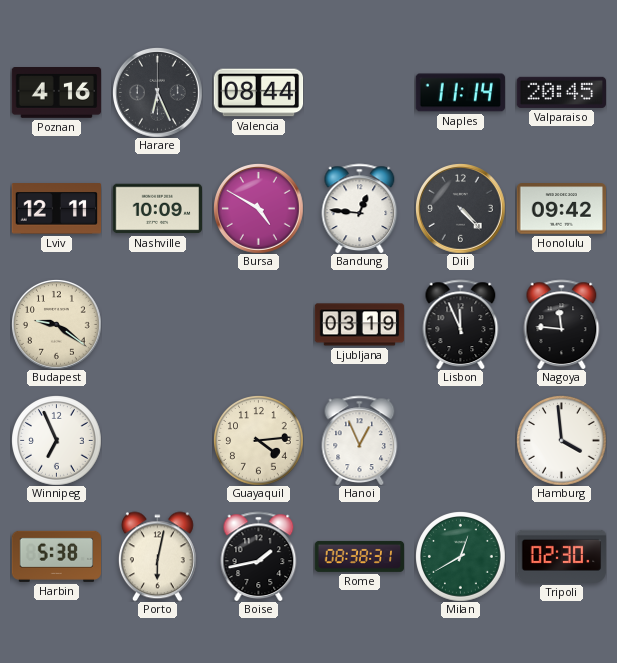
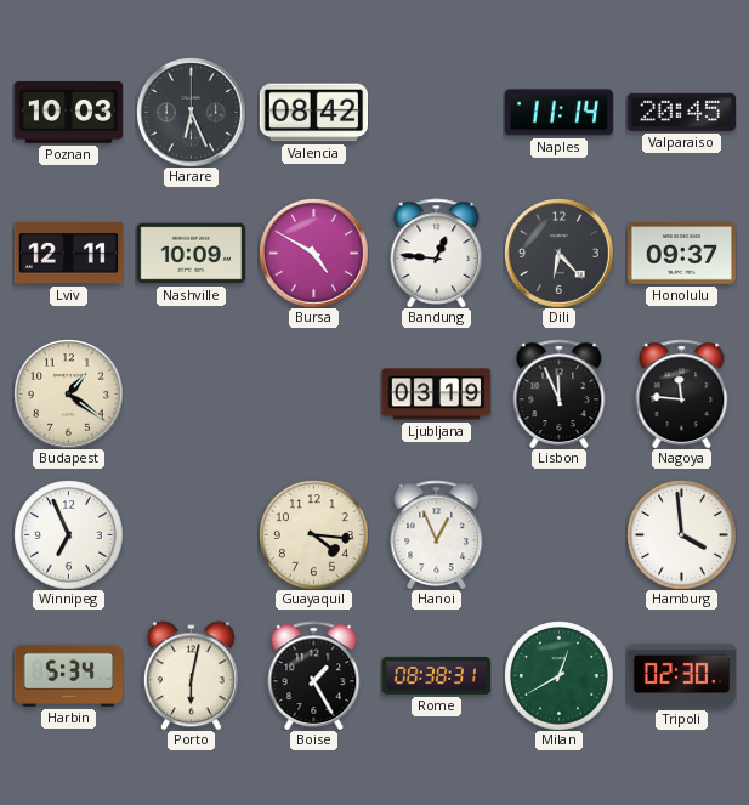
Poznan: 4:16 -> 10:03
Valencia: 08:44 -> 08:42
Dili: 4:23 -> 6:23
Honolulu: 09:42 -> 09:37
Budapest: 9:21 -> 1:21
Guayaquil: 4:14 -> 4:16
Harbin: 5:38 -> 5:34
Boise: 1:43 -> 1:25
